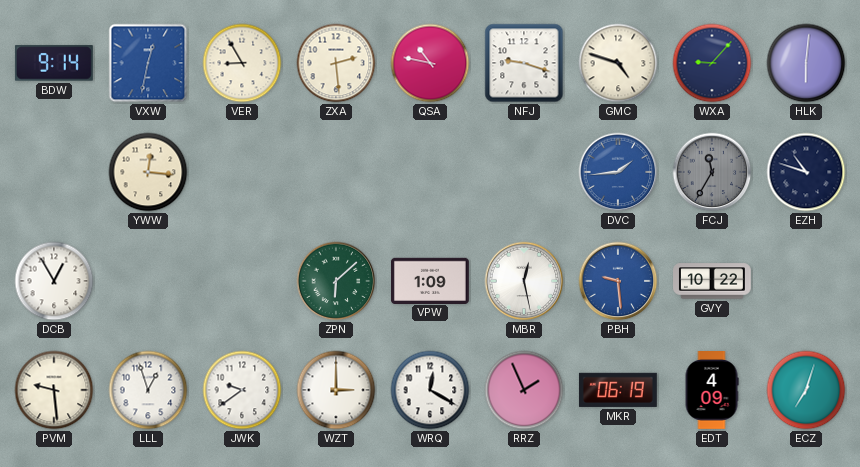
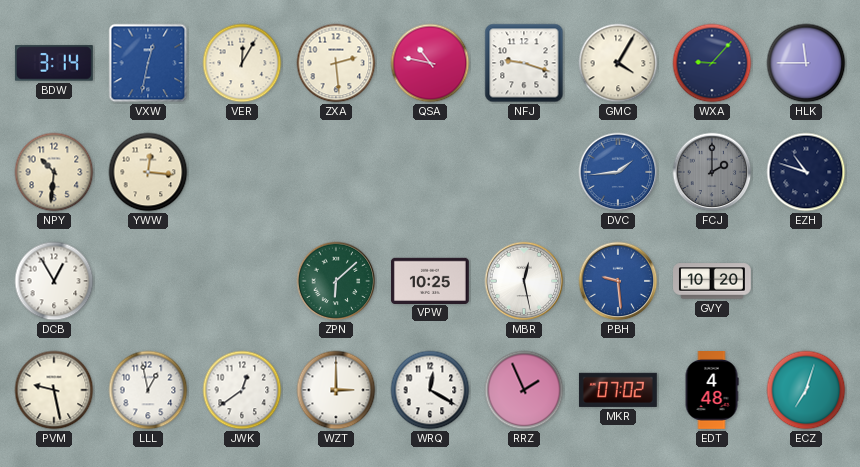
BDW: 9:14 -> 3:14
VER: 8:55 -> 12:05
GMC: 4:48 -> 4:05
HLK: 6:01 -> 11:45
NPY: none -> 10:31
FCJ: 11:35 -> 2:00
VPW: 1:09 -> 10:25
GVY: 10:22 -> 10:20
PVM: 9:29 -> 9:28
LLL: 12:57 -> 12:58
JWK: 9:39 -> 12:39
MKR: 06:19 -> 07:02
EDT: 4:09 -> 4:48
